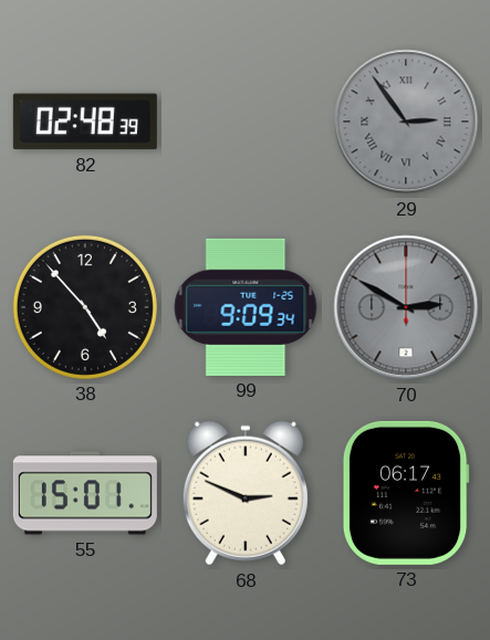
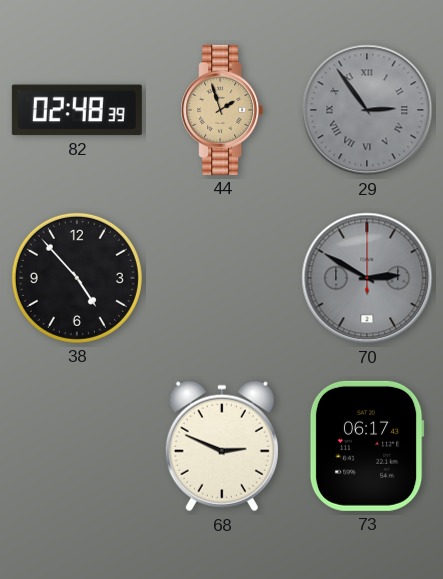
44: none -> 1:57
99: 9:09 -> none
55: 15:01 -> none
